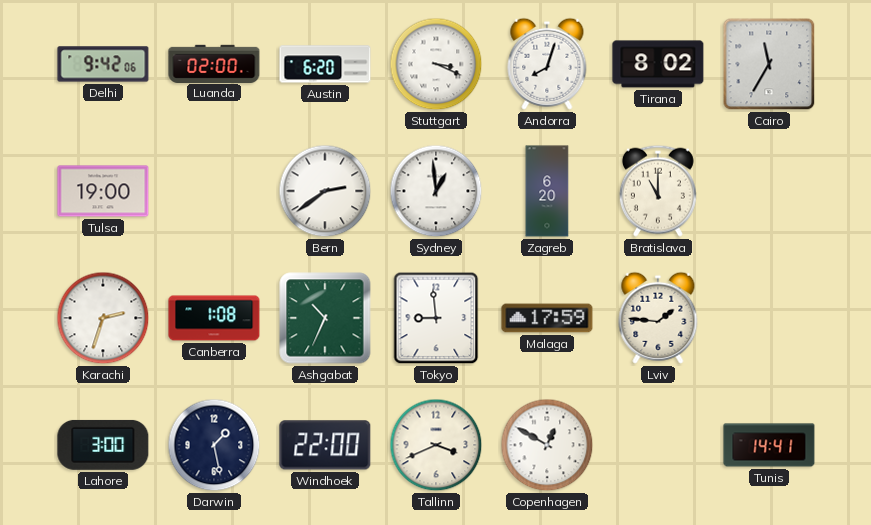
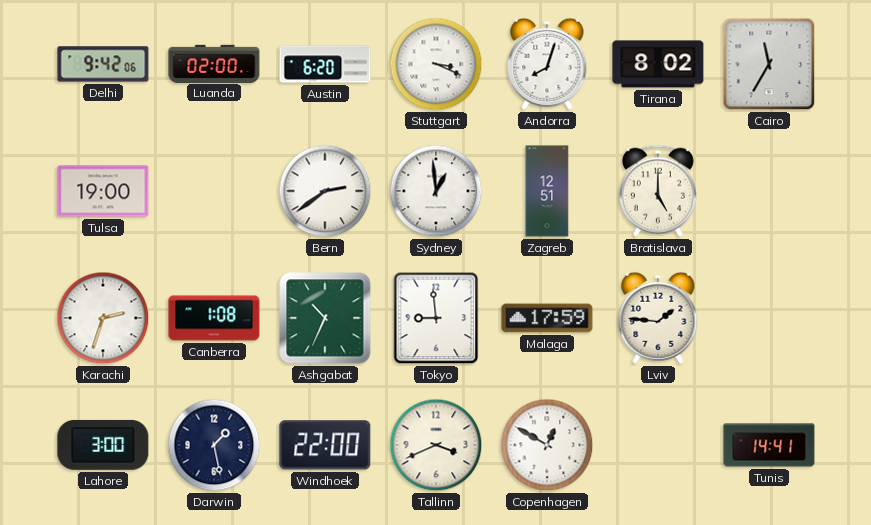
Zagreb: 6:20 -> 12:51
Bratislava: 11:00 -> 5:00
